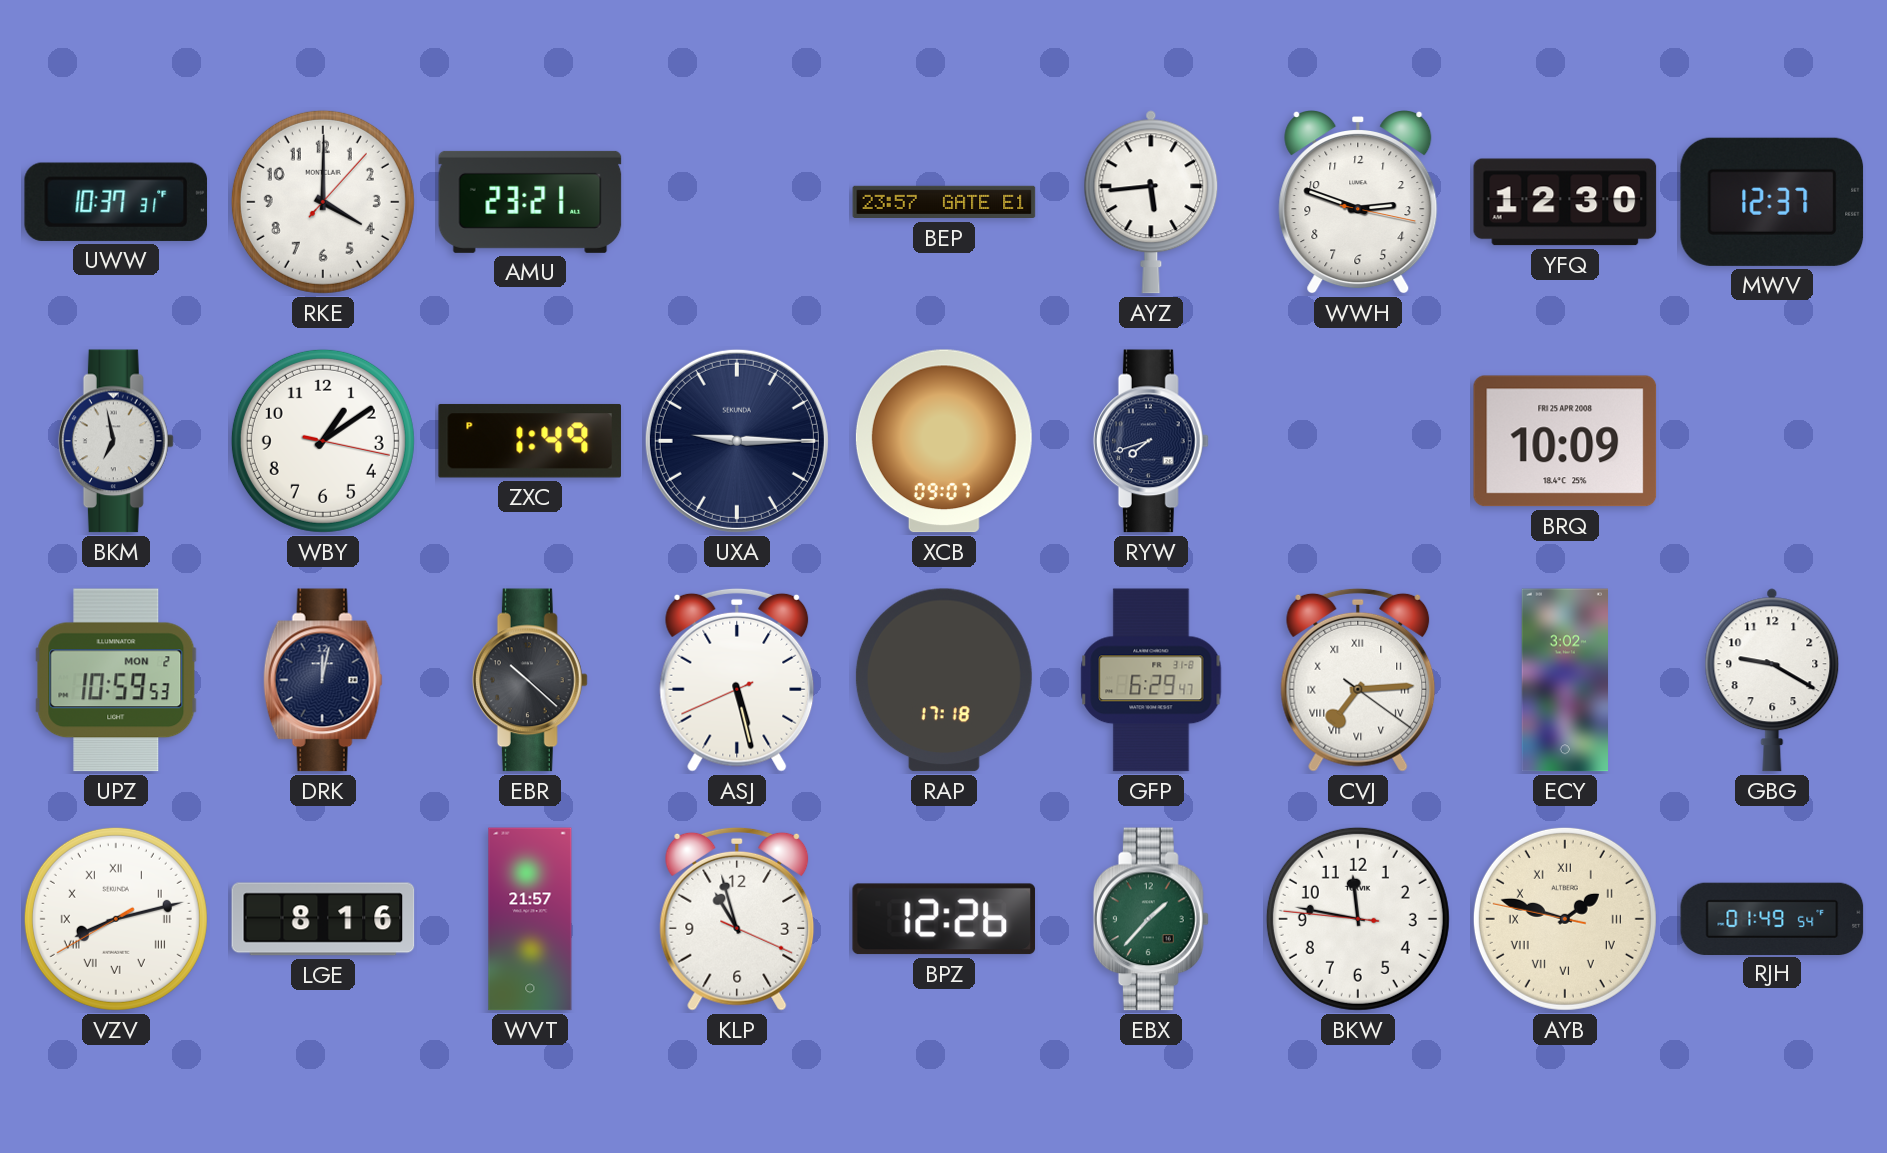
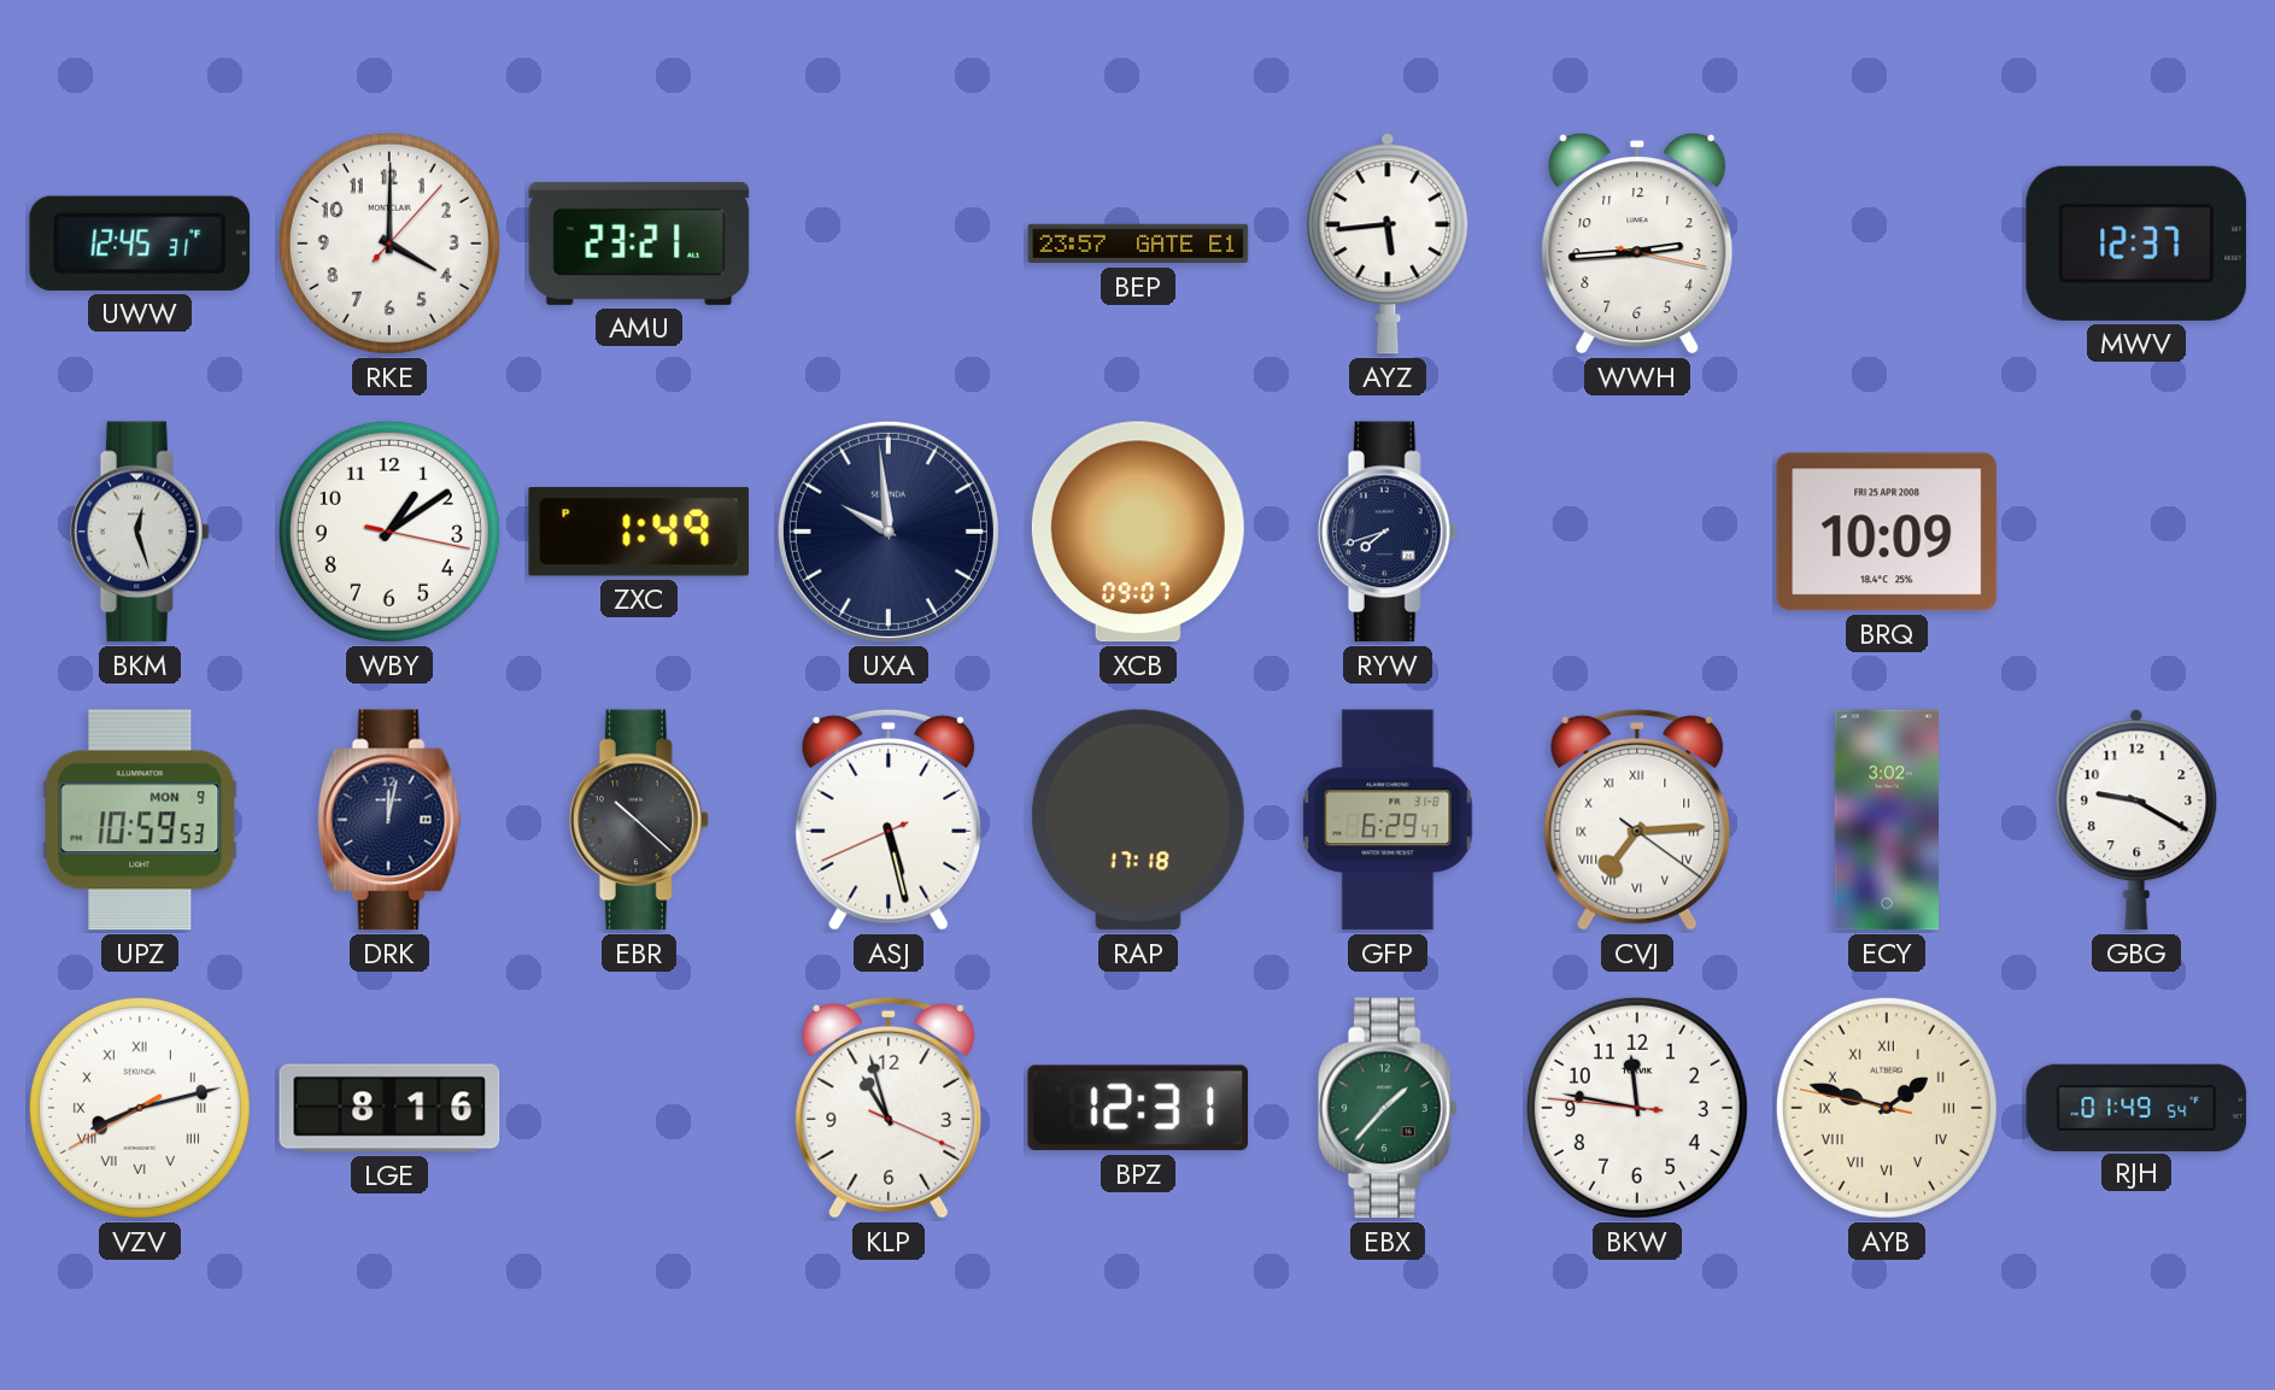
UWW: 10:37 -> 12:45
WWH: 2:48 -> 2:44
YFQ: 12:30 -> none
BKM: 6:58 -> 12:27
UXA: 9:15 -> 9:59
UPZ date: MON 2 -> MON 9
WVT: 21:57 -> none
BPZ: 12:26 -> 12:31
